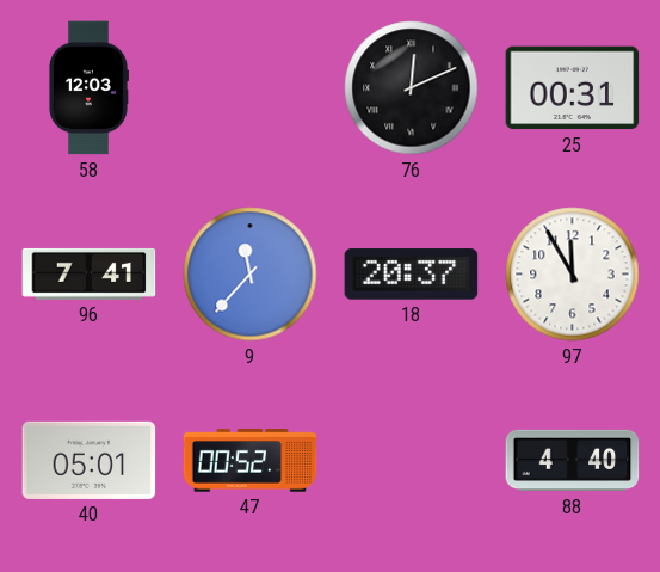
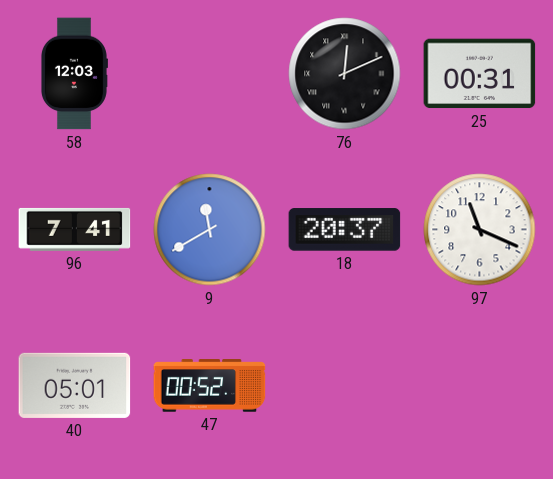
9: 11:37 -> 11:40
97: 11:55 -> 11:19
88: 4:40 -> none
